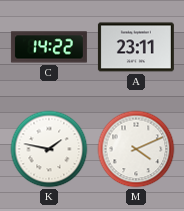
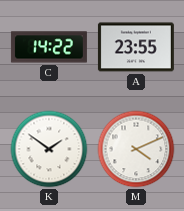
A: 23:11 -> 23:55
K: 1:47 -> 1:51
